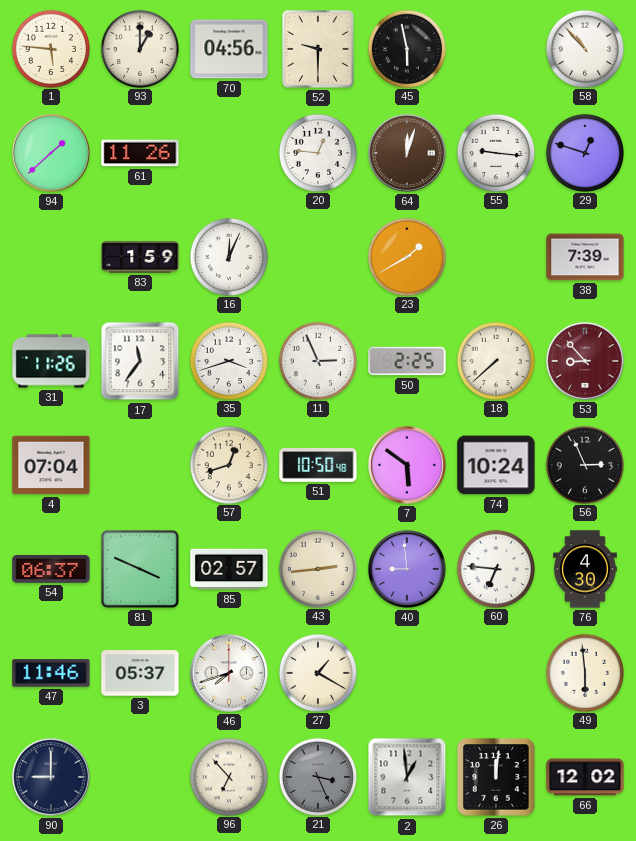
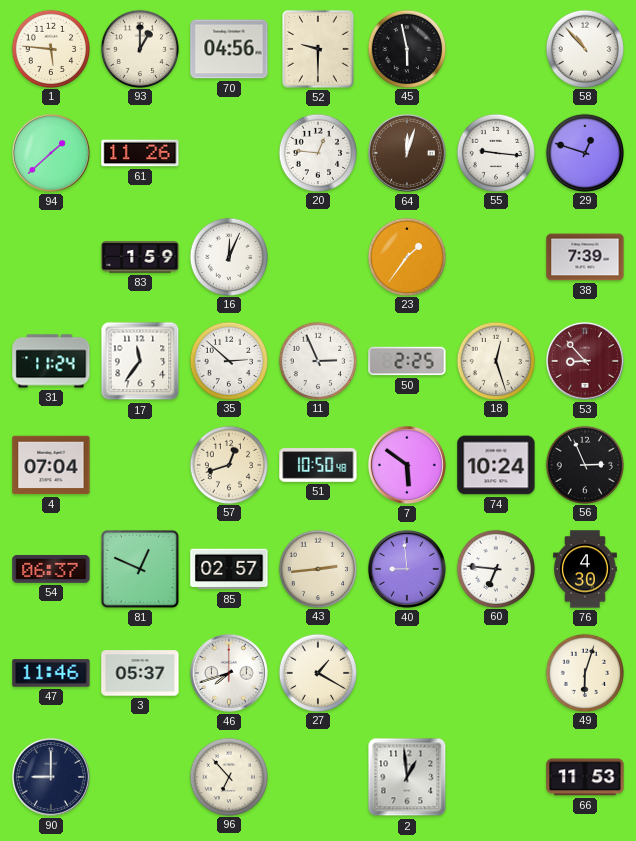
23: 1:40 -> 1:36
31: 11:26 -> 11:24
35: 3:42 -> 2:52
18: 7:38 -> 12:27
81: 3:49 -> 12:49
49: 5:59 -> 6:03
21: 3:26 -> none
26: 12:01 -> none
66: 12:02 -> 11:53
